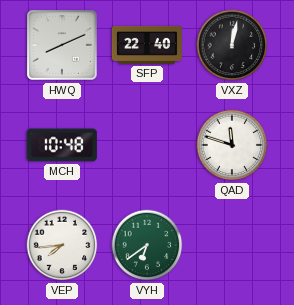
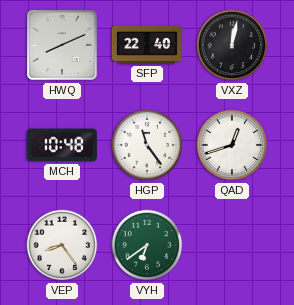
HGP: none -> 11:24
QAD: 11:48 -> 12:42
VEP: 7:44 -> 8:24
